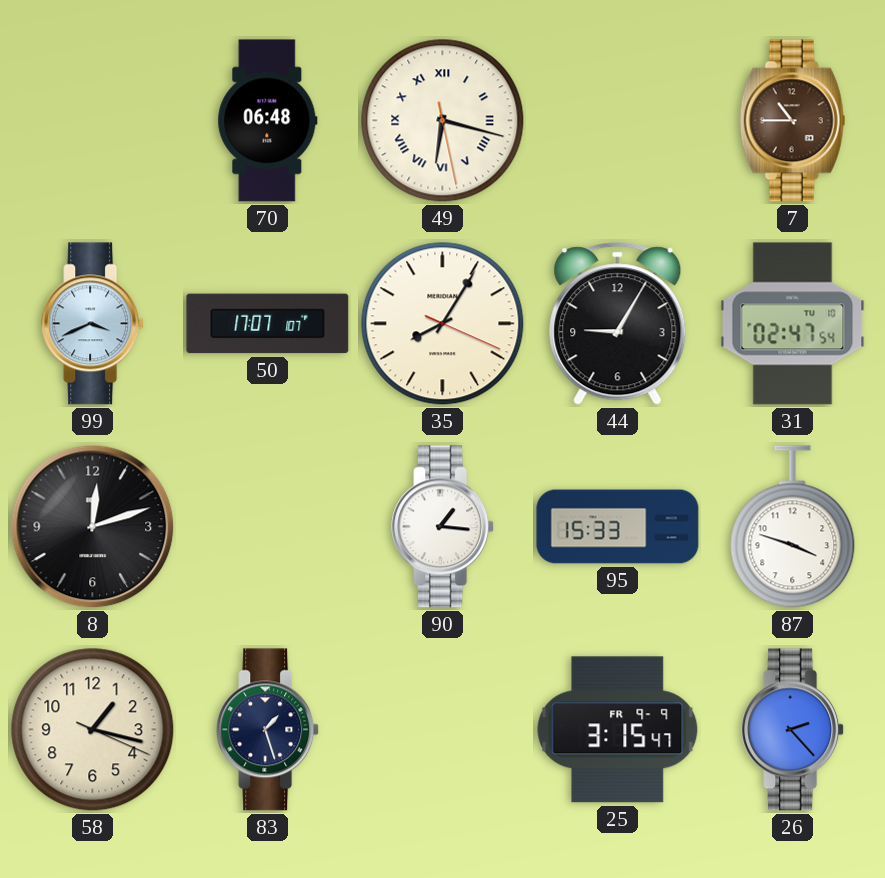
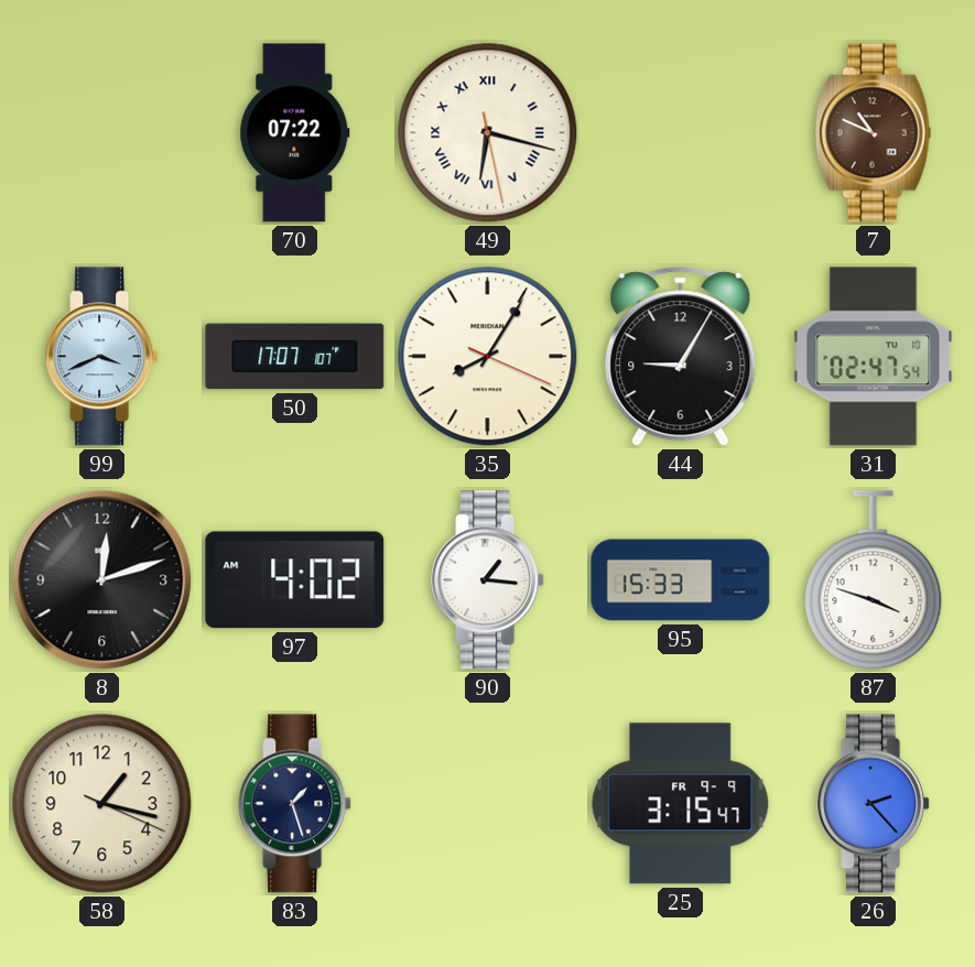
70: 06:48 -> 07:22
7: 10:45 -> 10:49
97: none -> 4:02
